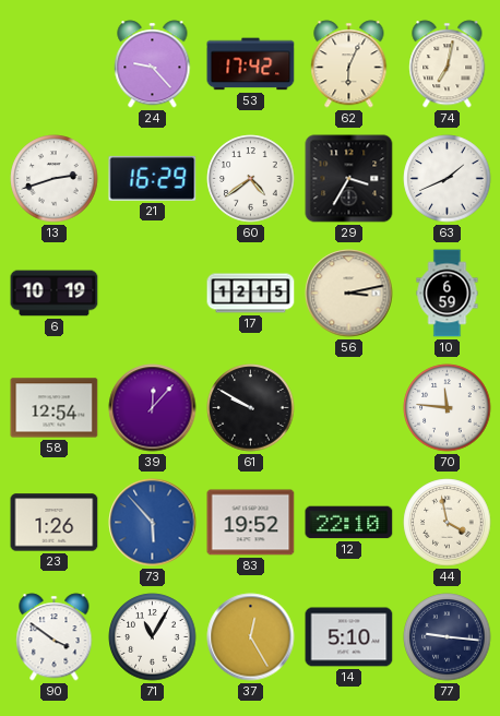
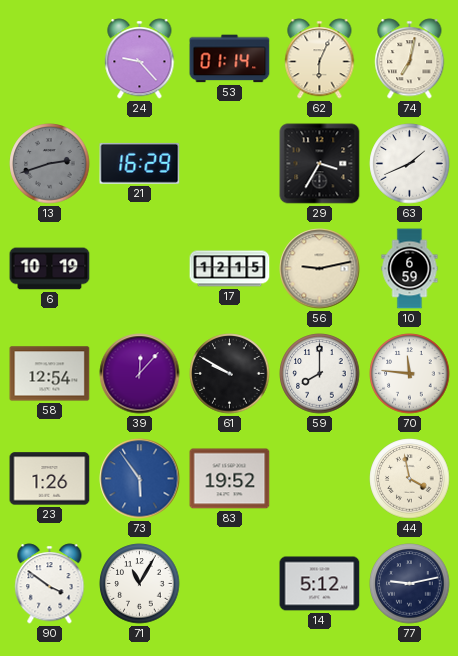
53: 17:42 -> 01:14
13 dial: white -> grey
60: 4:39 -> none
56: 3:13 -> 9:13
59: none -> 8:00
73: 5:53 -> 5:54
12: 22:10 -> none
37: 12:25 -> none
14: 5:10 -> 5:12
77: 9:16 -> 9:13
